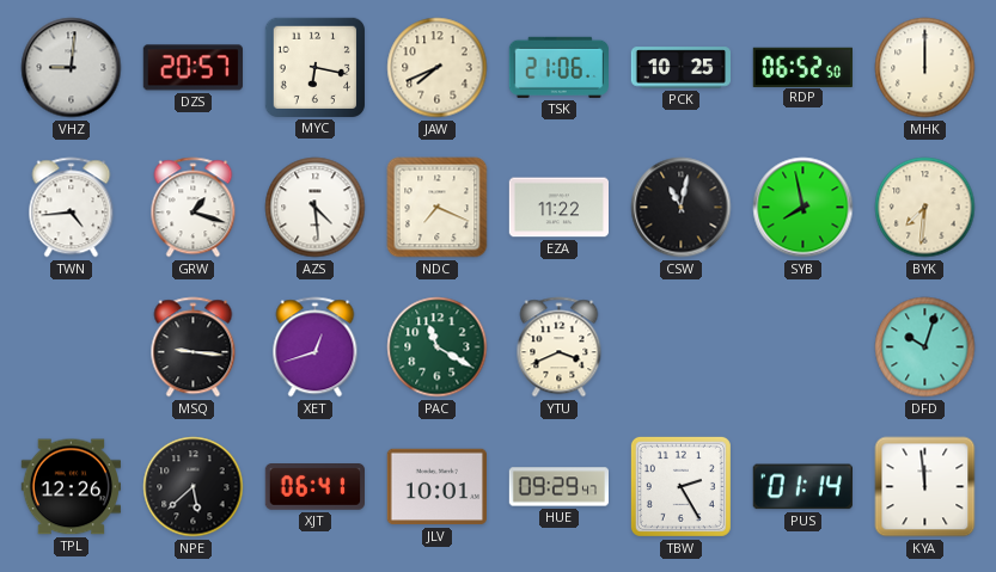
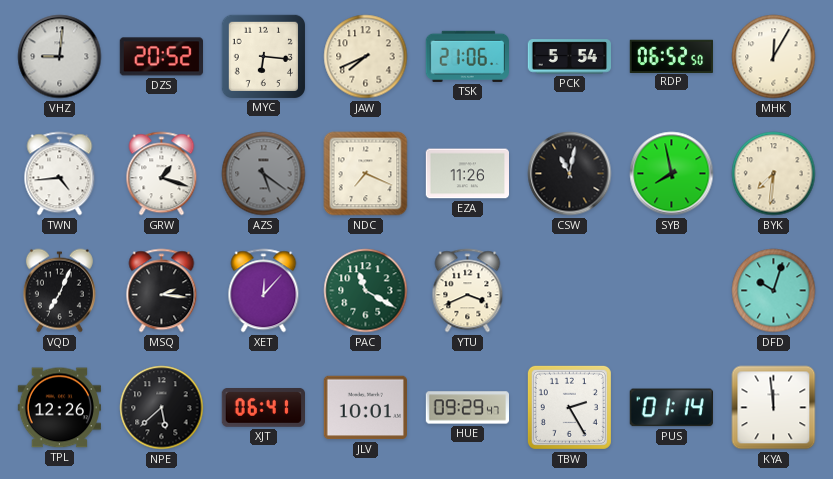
DZS: 20:57 -> 20:52
MYC: 6:17 -> 6:16
PCK: 10:25 -> 5:54
MHK: 12:00 -> 12:05
AZS: 4:29 -> 5:21
AZS dial: white -> grey
EZA: 11:22 -> 11:26
VQD: none -> 7:04
MSQ: 9:16 -> 2:16
XET: 12:42 -> 12:07
